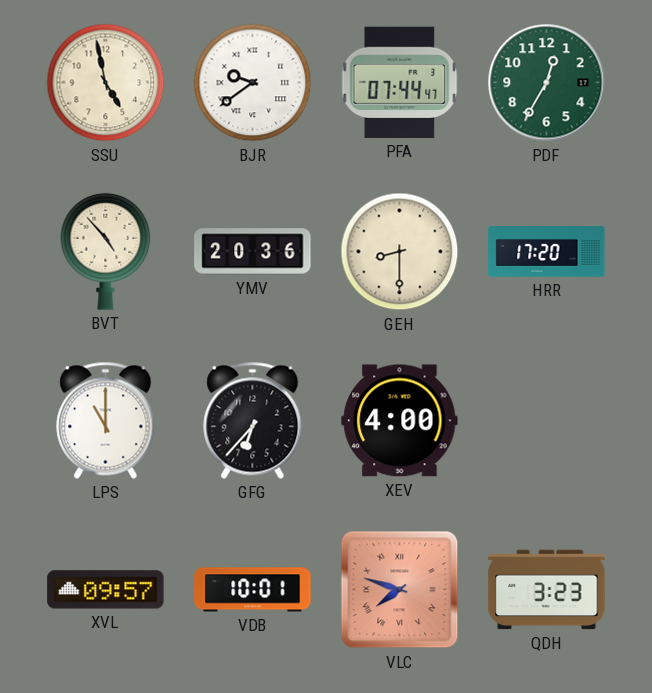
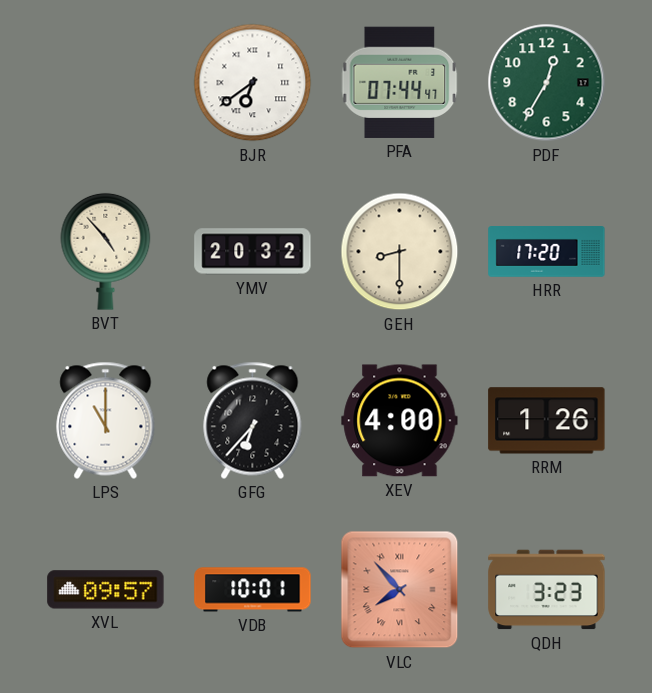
SSU: 4:58 -> none
BJR: 9:39 -> 6:39
YMV: 20:36 -> 20:32
RRM: none -> 1:26
VLC: 7:48 -> 7:53
